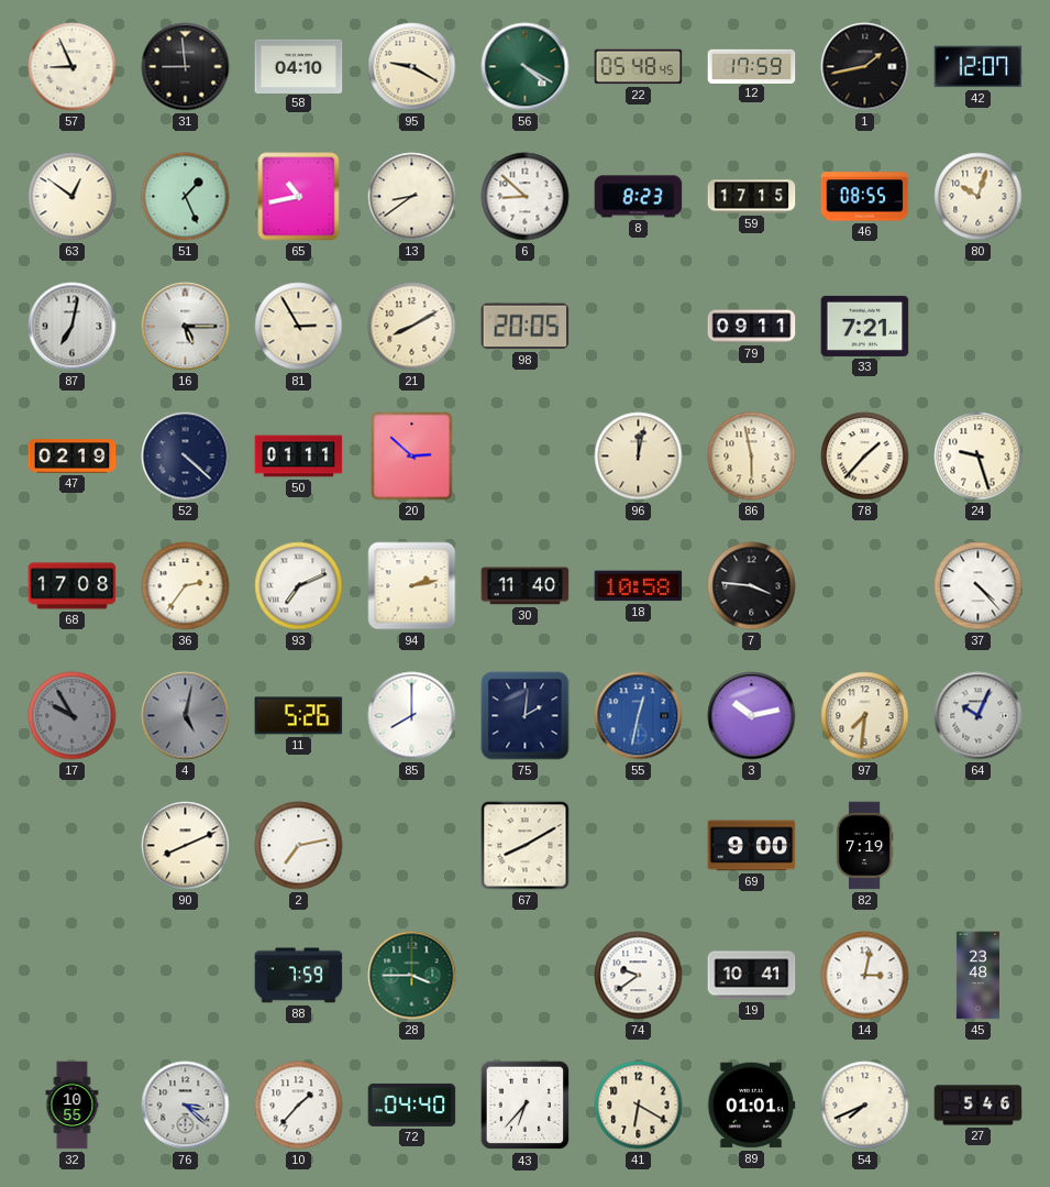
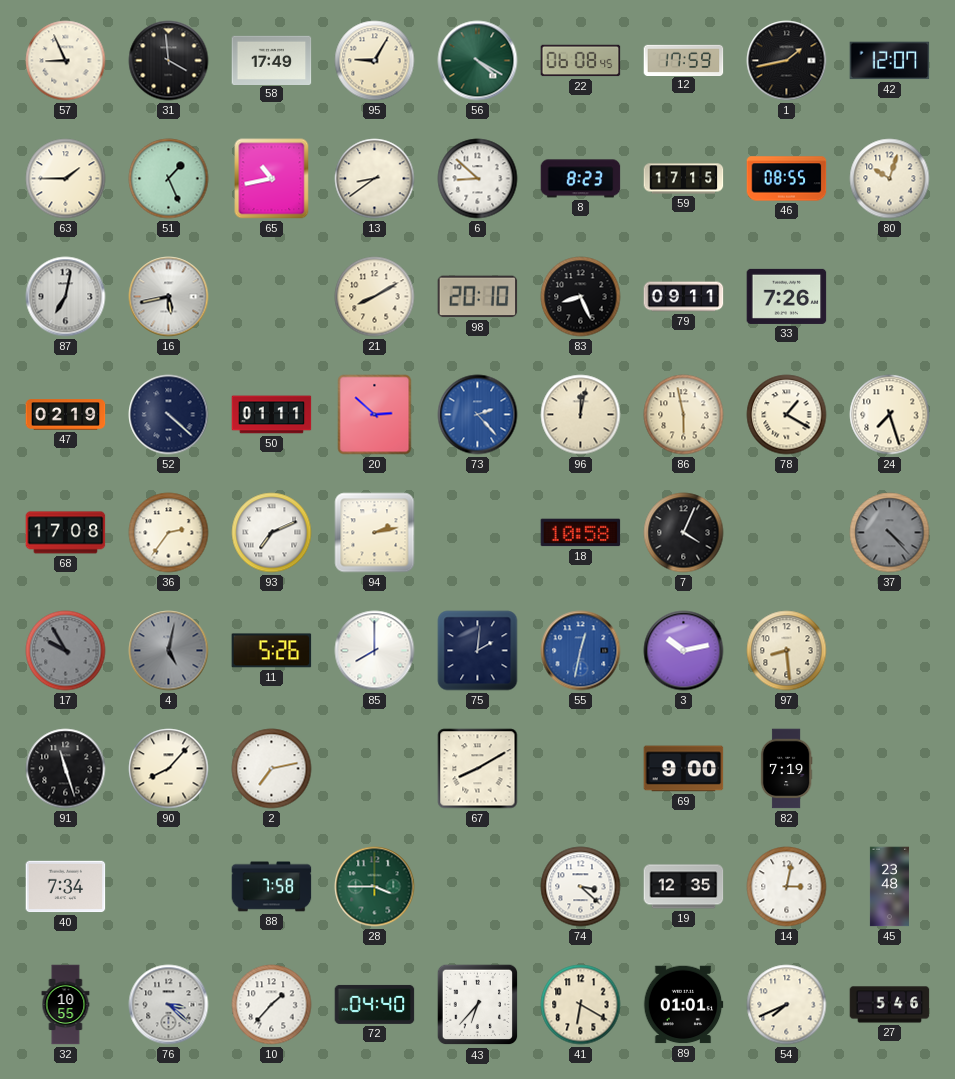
31: 8:59 -> 3:59
58: 04:10 -> 17:49
95: 9:20 -> 9:05
22: 05:48 -> 06:08
63: 12:51 -> 1:45
16: 5:15 -> 5:43
81: 2:55 -> none
98: 20:05 -> 20:10
83: none -> 8:26
33: 7:21 -> 7:26
73: none -> 2:23
78: 1:37 -> 1:20
24: 9:27 -> 7:27
30: 11:40 -> none
7: 3:46 -> 4:04
37 dial: white -> grey
97: 7:31 -> 8:29
64: 10:04 -> none
91: none -> 11:27
90: 8:11 -> 8:07
40: none -> 7:34
88: 7:59 -> 7:58
74: 9:39 -> 3:22
19: 10:41 -> 12:35
